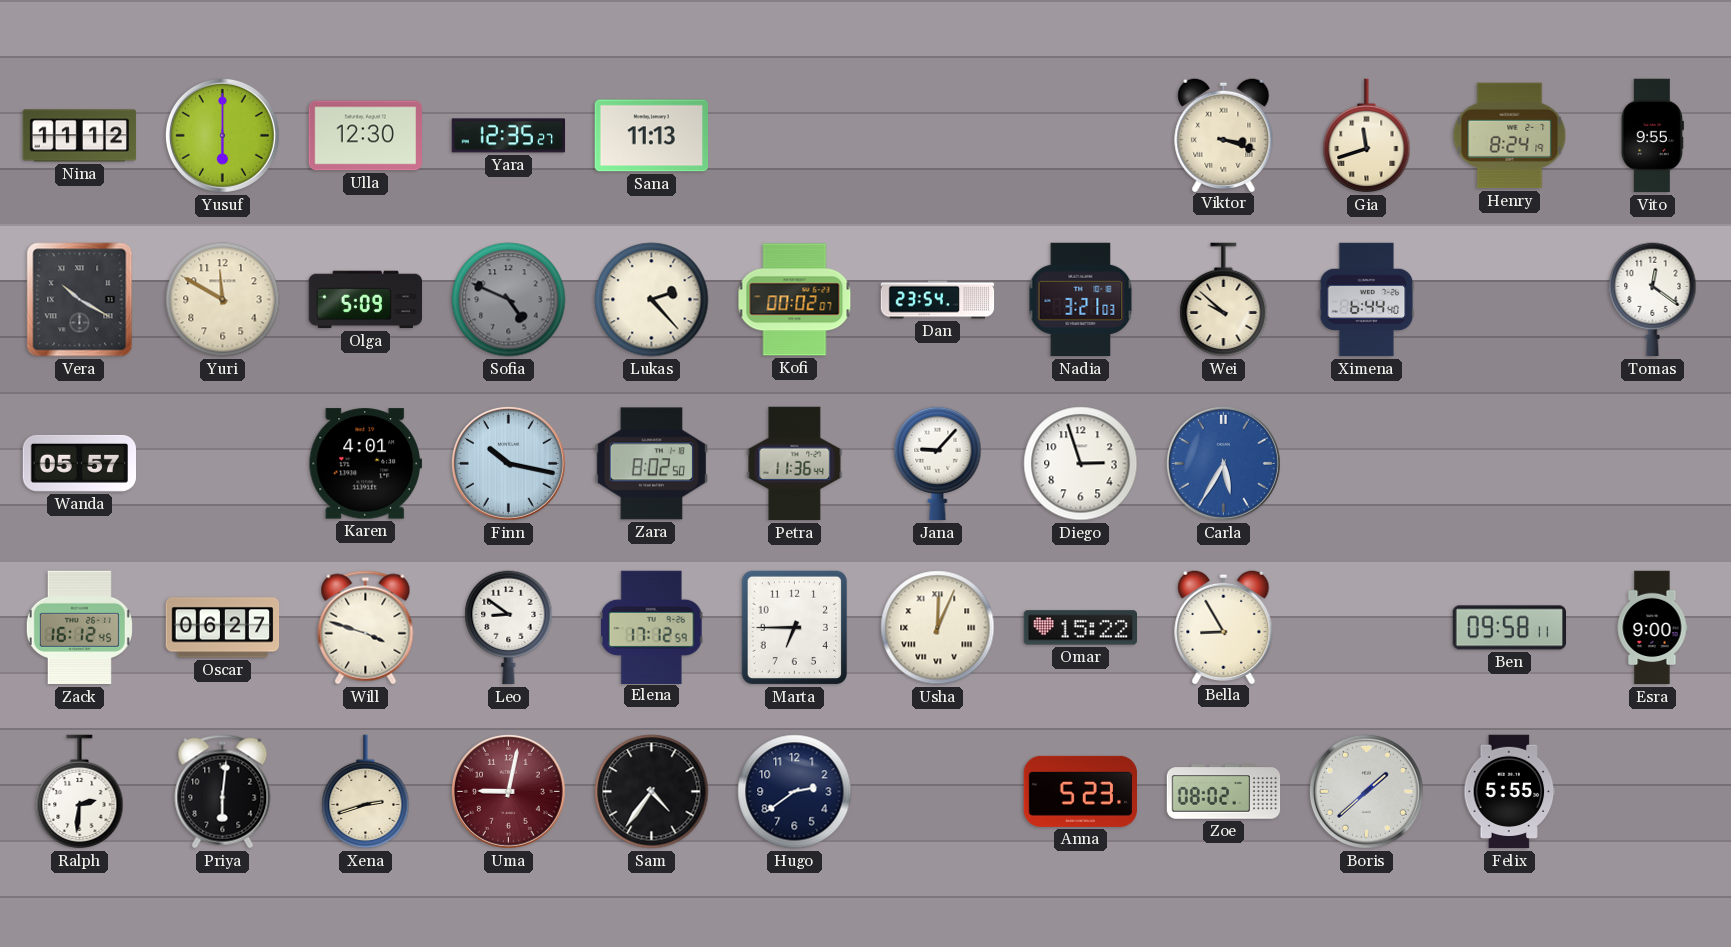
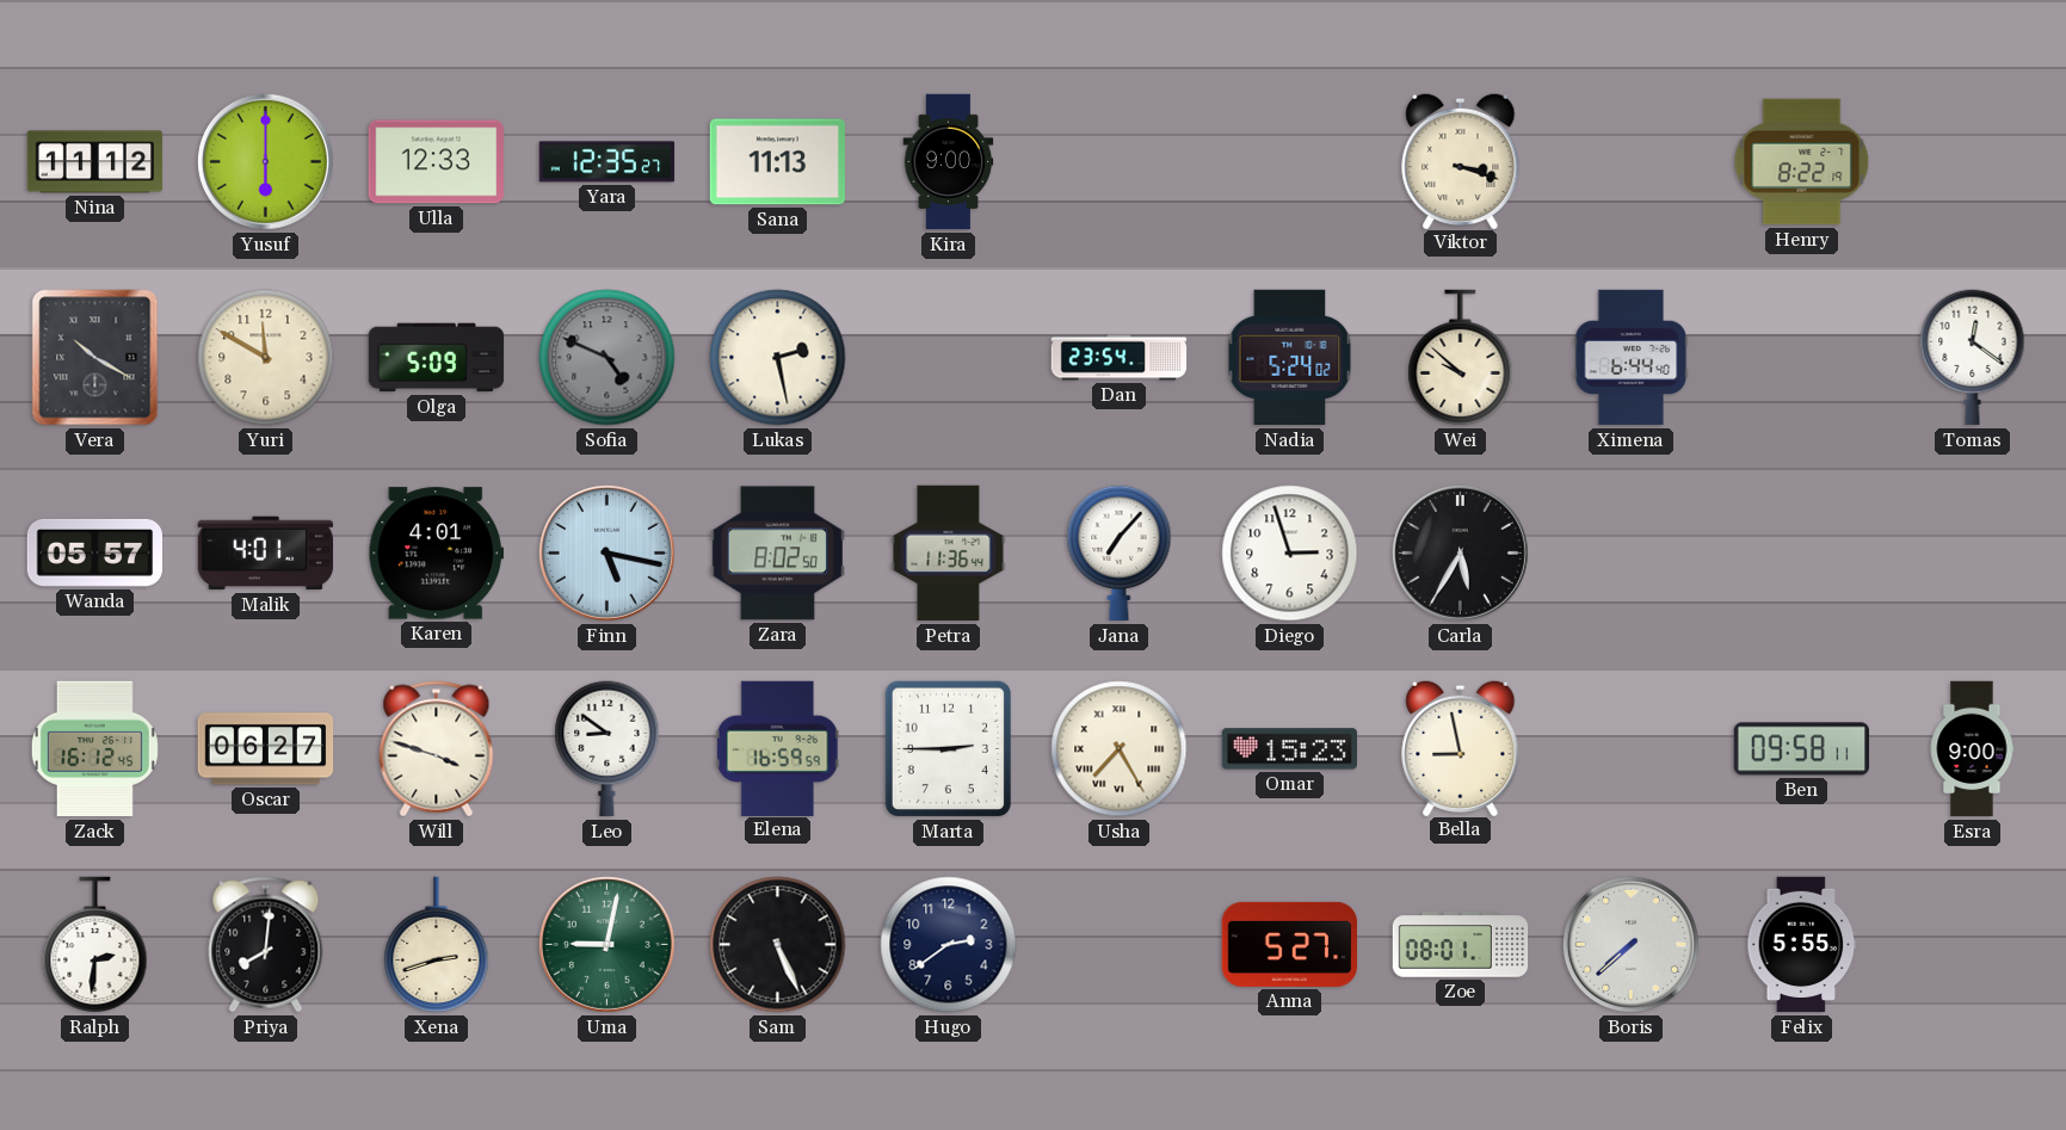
Ulla: 12:30 -> 12:33
Kira: none -> 9:00
Gia: 11:42 -> none
Henry: 8:24 -> 8:22
Vito: 9:55 -> none
Lukas: 2:23 -> 2:28
Kofi: 00:02 -> none
Nadia: 3:21 -> 5:24
Malik: none -> 4:01
Finn: 10:17 -> 5:17
Jana: 9:07 -> 7:07
Carla dial: blue -> black
Elena: 17:12 -> 16:59
Marta: 6:45 -> 2:45
Usha: 12:04 -> 7:25
Omar: 15:22 -> 15:23
Bella: 8:55 -> 8:58
Priya: 6:01 -> 8:01
Uma dial: burgundy -> green
Sam: 4:36 -> 5:26
Anna: 5:23 -> 5:27
Zoe: 08:02 -> 08:01
Boris: 1:38 -> 7:38
